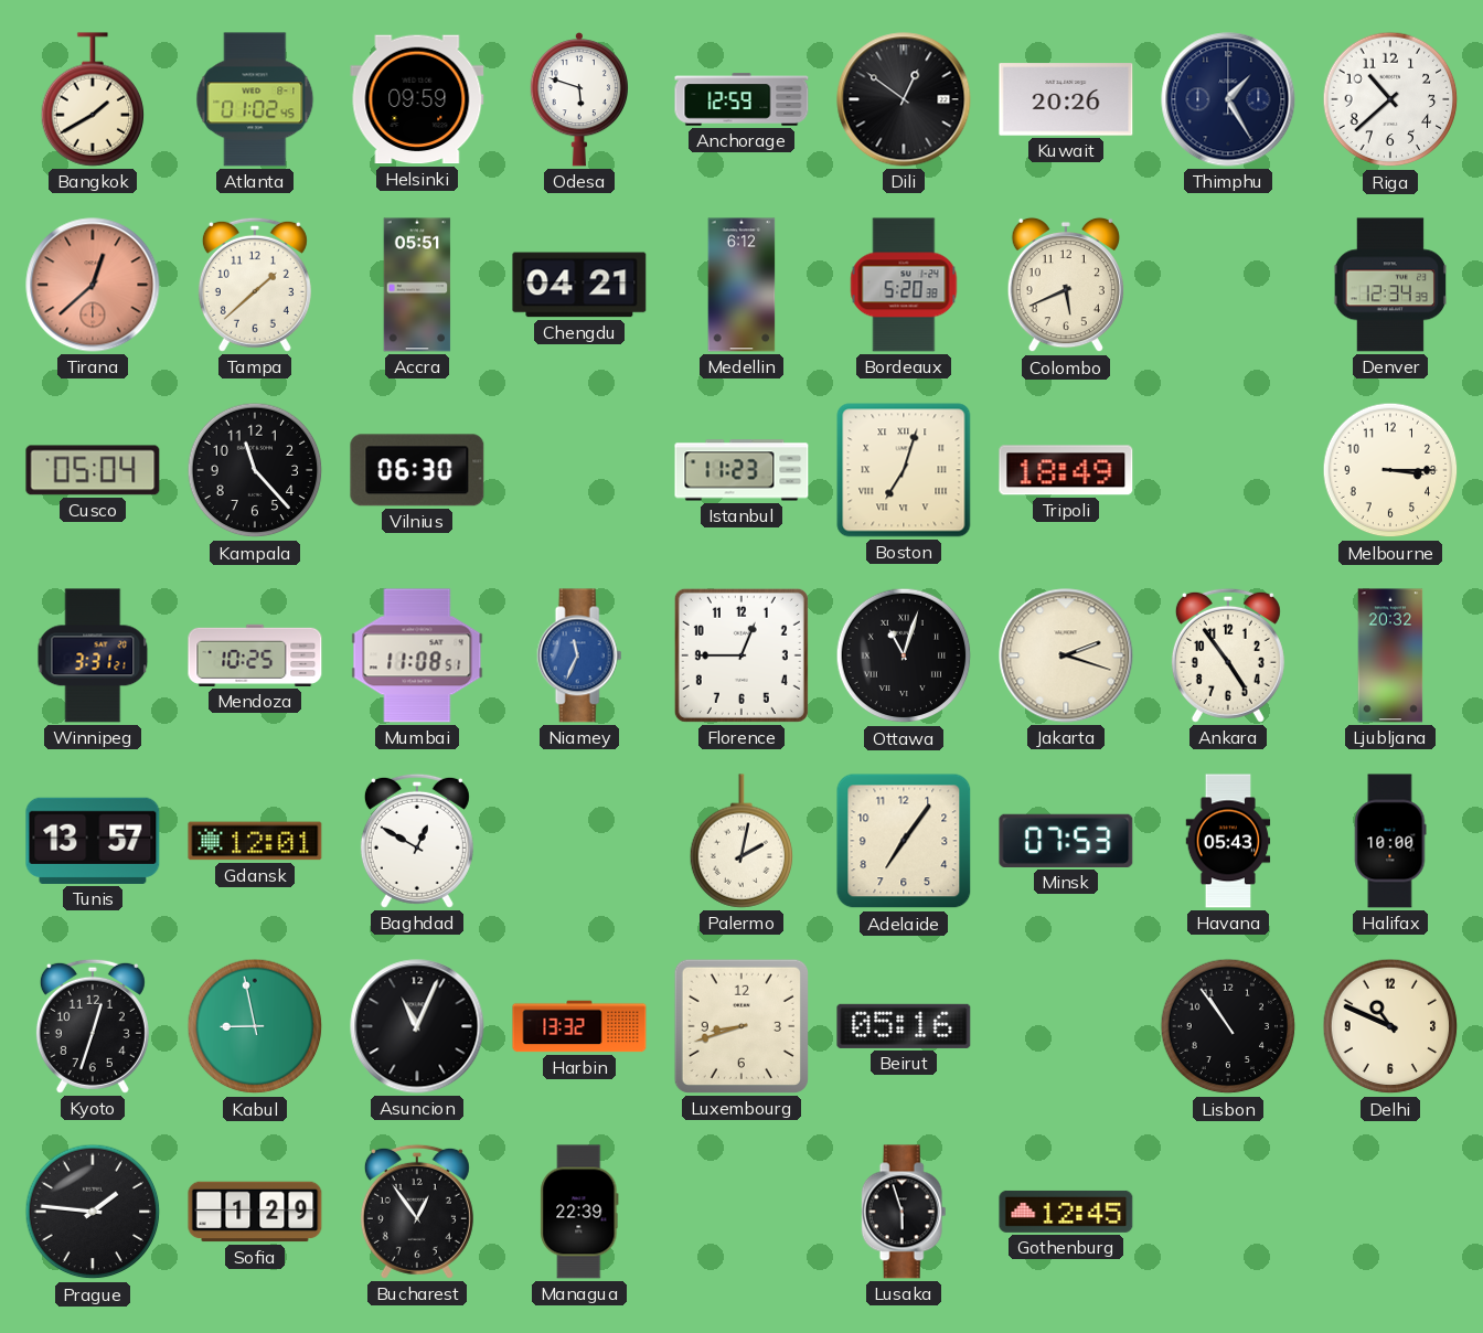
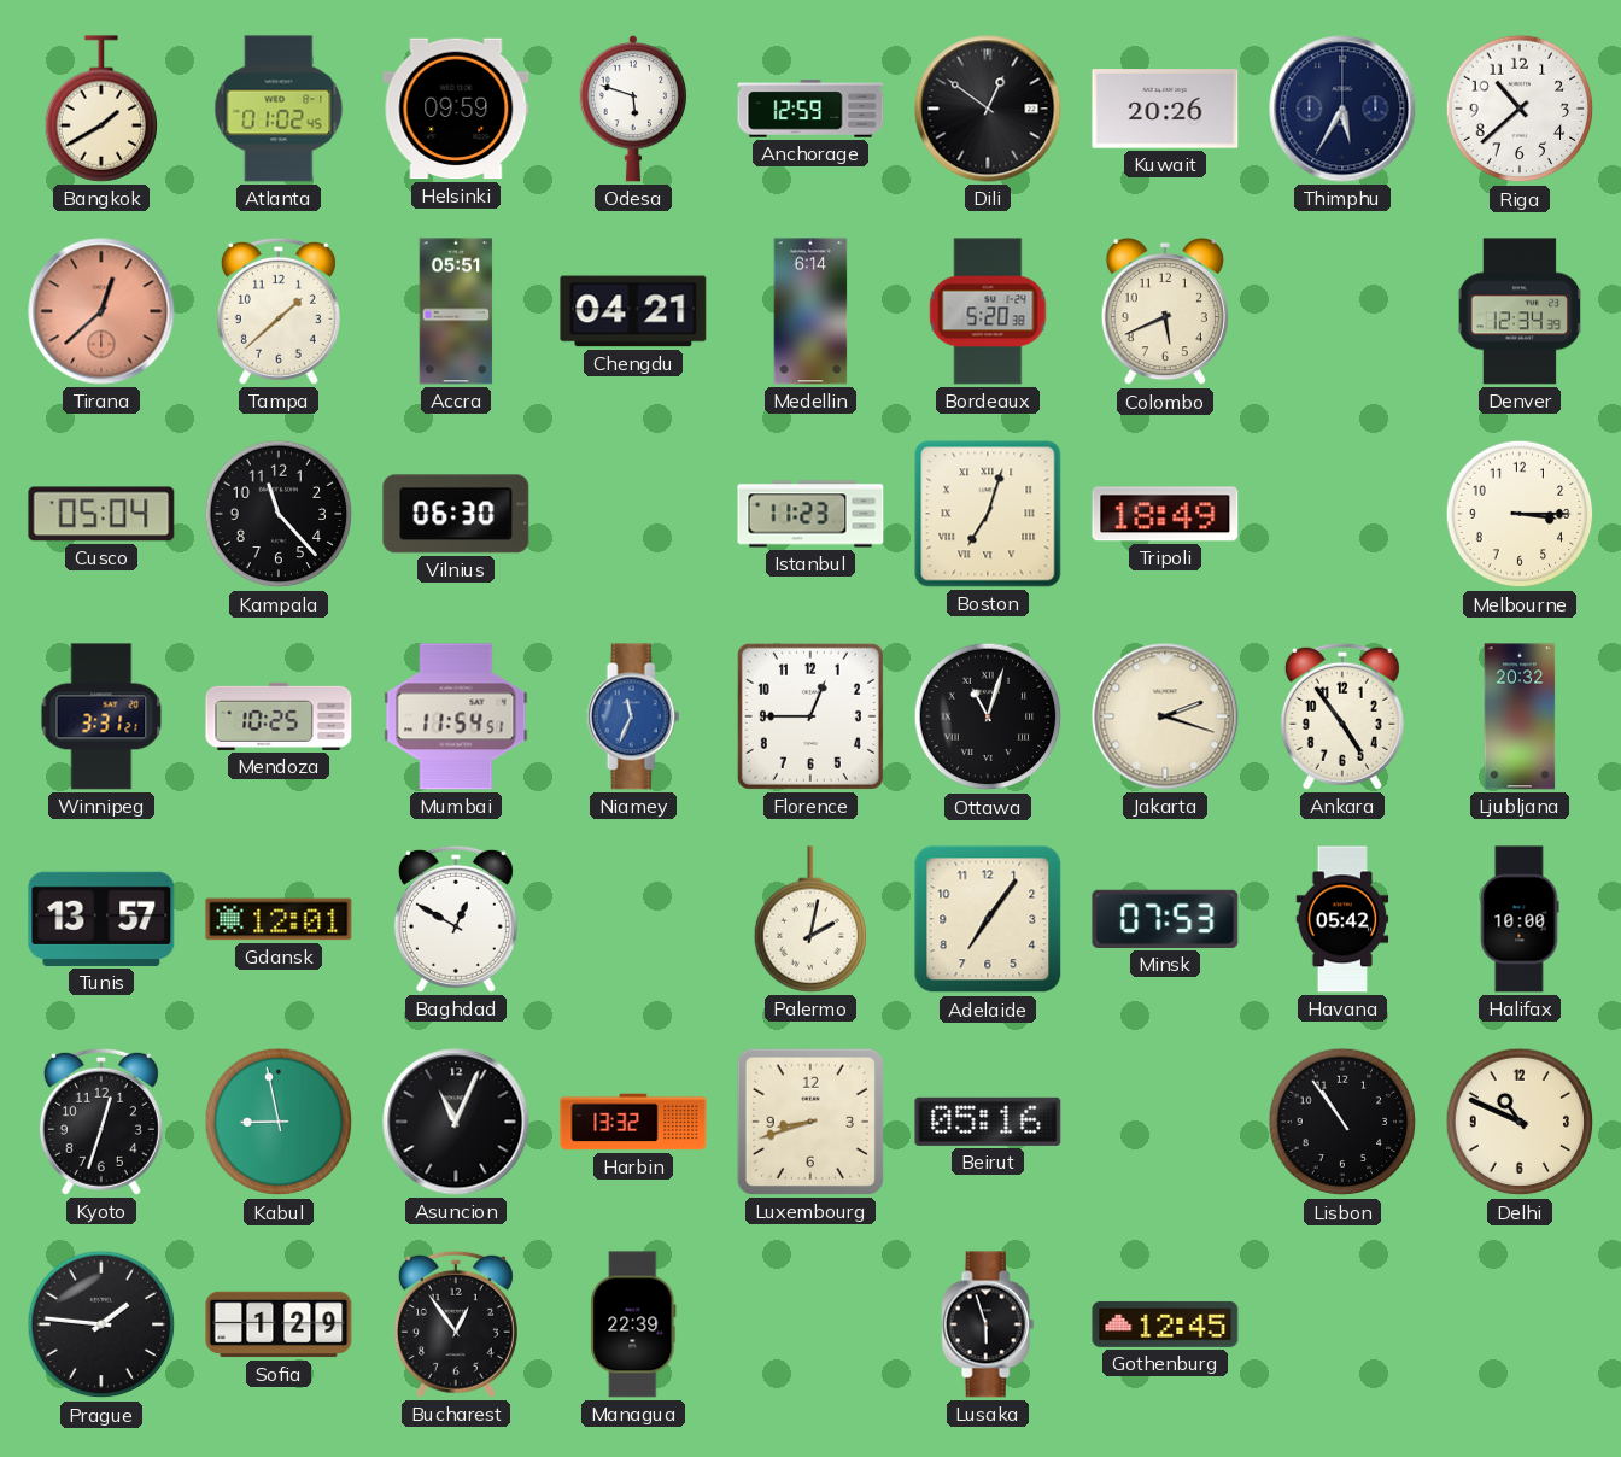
Thimphu: 1:25 -> 5:35
Medellin: 6:12 -> 6:14
Mumbai: 11:08 -> 11:54
Havana: 05:43 -> 05:42
